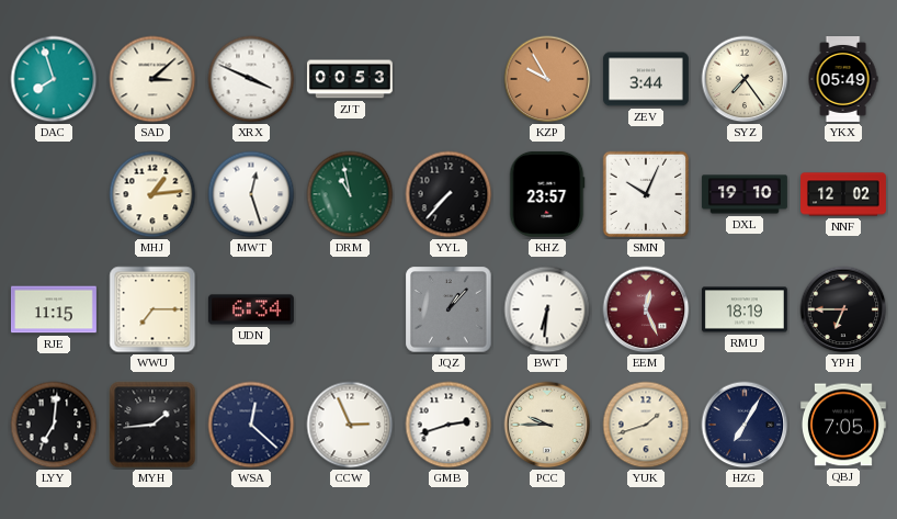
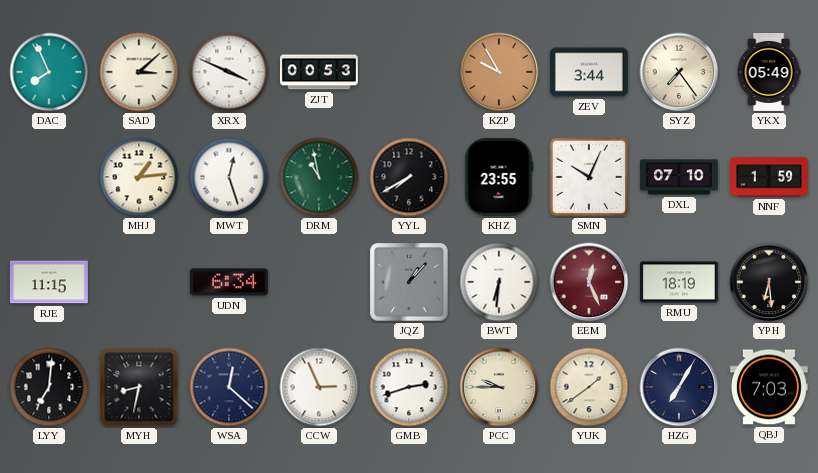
DAC: 7:57 -> 7:56
YYL: 7:37 -> 7:40
KHZ: 23:57 -> 23:55
DXL: 19:10 -> 07:10
NNF: 12:02 -> 1:59
WWU: 7:15 -> none
YPH: 6:45 -> 6:29
MYH: 1:44 -> 8:32
YUK: 1:42 -> 1:39
QBJ: 7:05 -> 7:03
